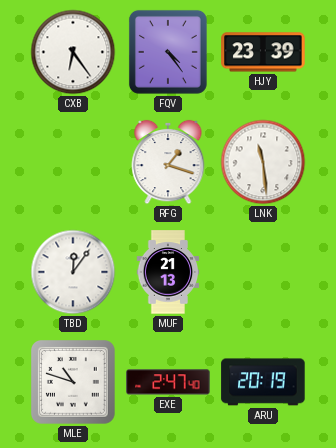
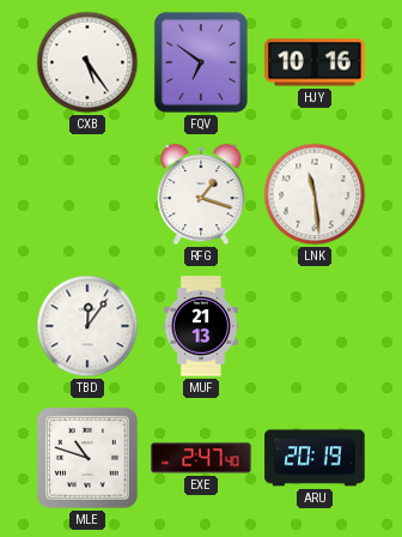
CXB: 6:24 -> 5:24
FQV: 4:24 -> 6:51
HJY: 23:39 -> 10:16
